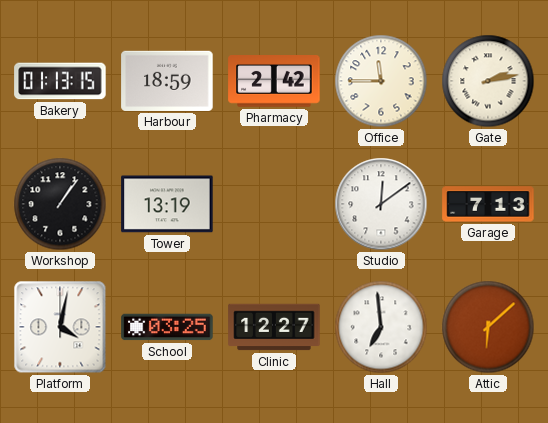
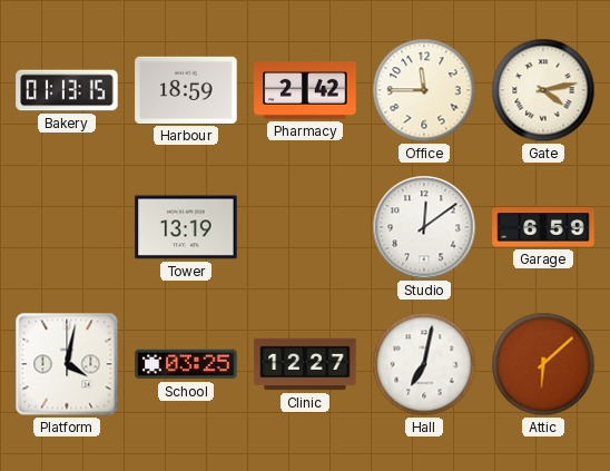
Gate: 2:13 -> 4:13
Workshop: 1:06 -> none
Garage: 7:13 -> 6:59
Hall: 6:59 -> 7:02
